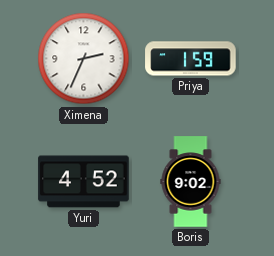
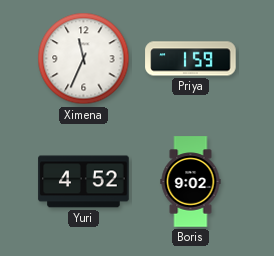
Ximena: 2:34 -> 11:34
